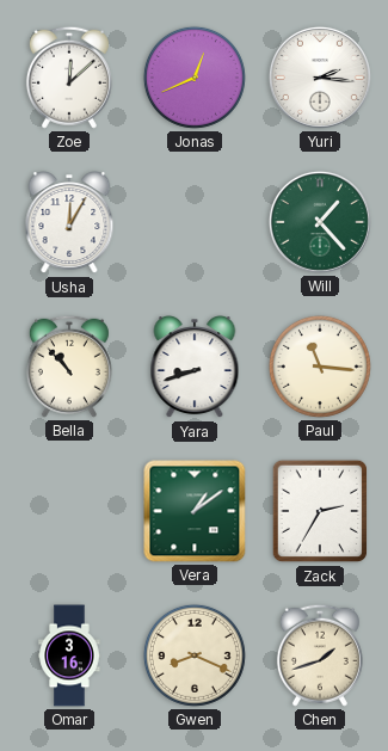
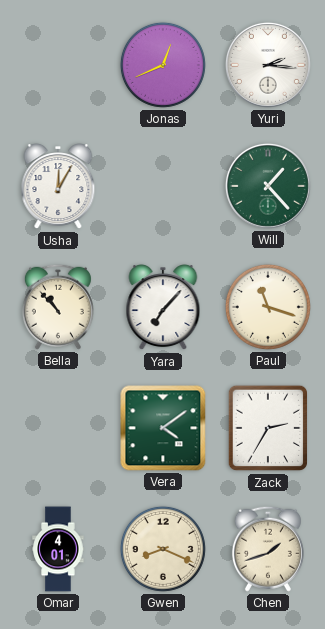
Zoe: 12:08 -> none
Yara: 8:42 -> 7:07
Paul: 11:16 -> 11:18
Vera: 1:09 -> 4:09
Omar: 3:16 -> 4:01
